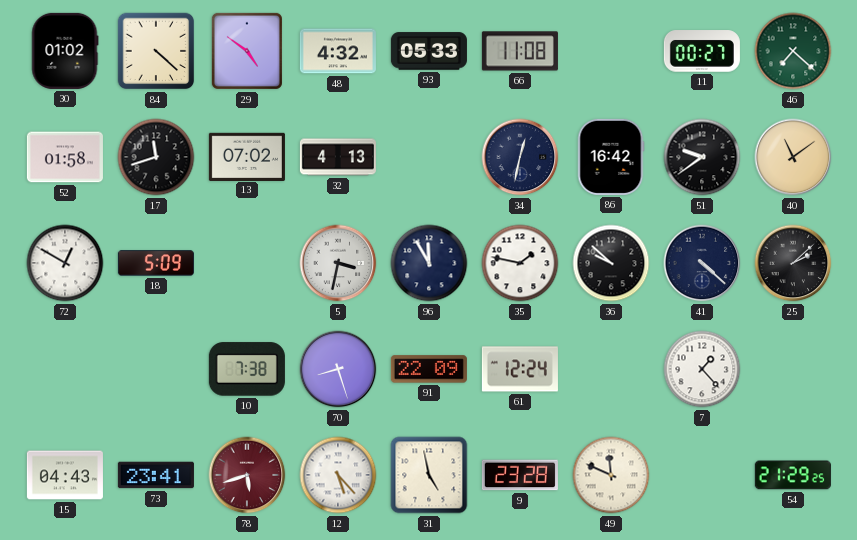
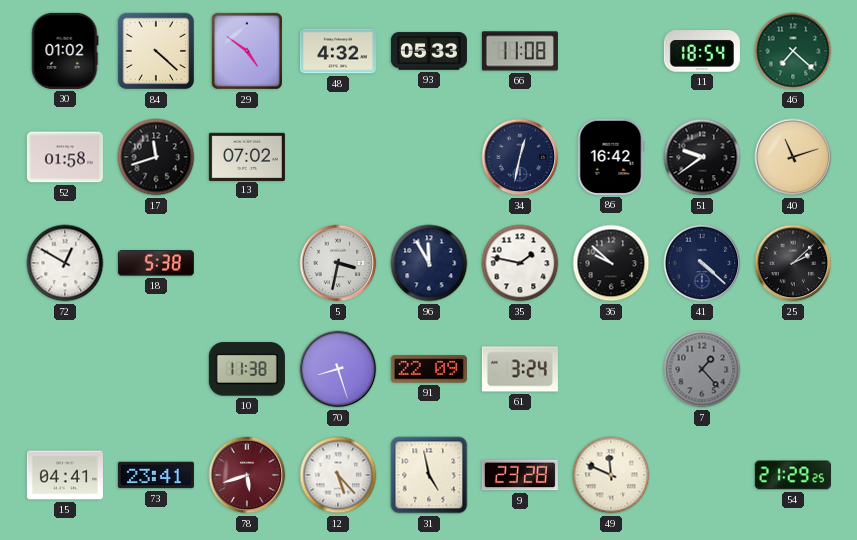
11: 00:27 -> 18:54
32: 4:13 -> none
40: 11:09 -> 11:12
18: 5:09 -> 5:38
10: 7:38 -> 11:38
61: 12:24 -> 3:24
7 dial: white -> grey
15: 04:43 -> 04:41
